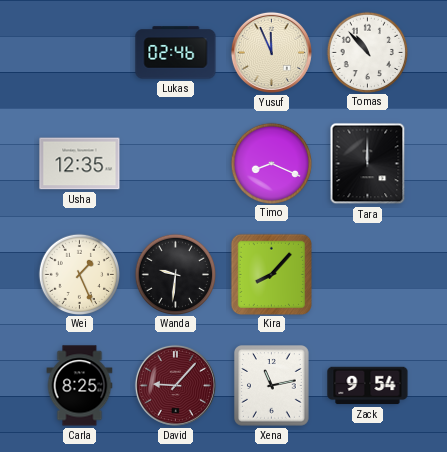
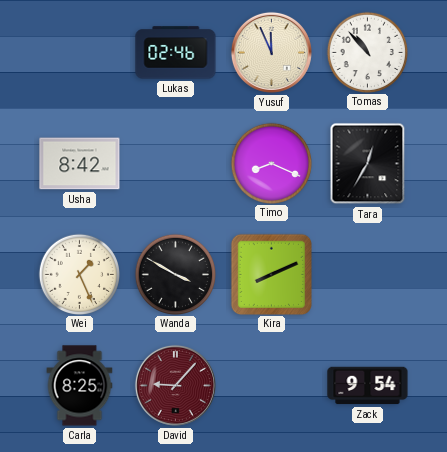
Usha: 12:35 -> 8:42
Tara: 12:00 -> 12:35
Wanda: 9:31 -> 3:50
Kira: 8:07 -> 8:11
Xena: 11:13 -> none
